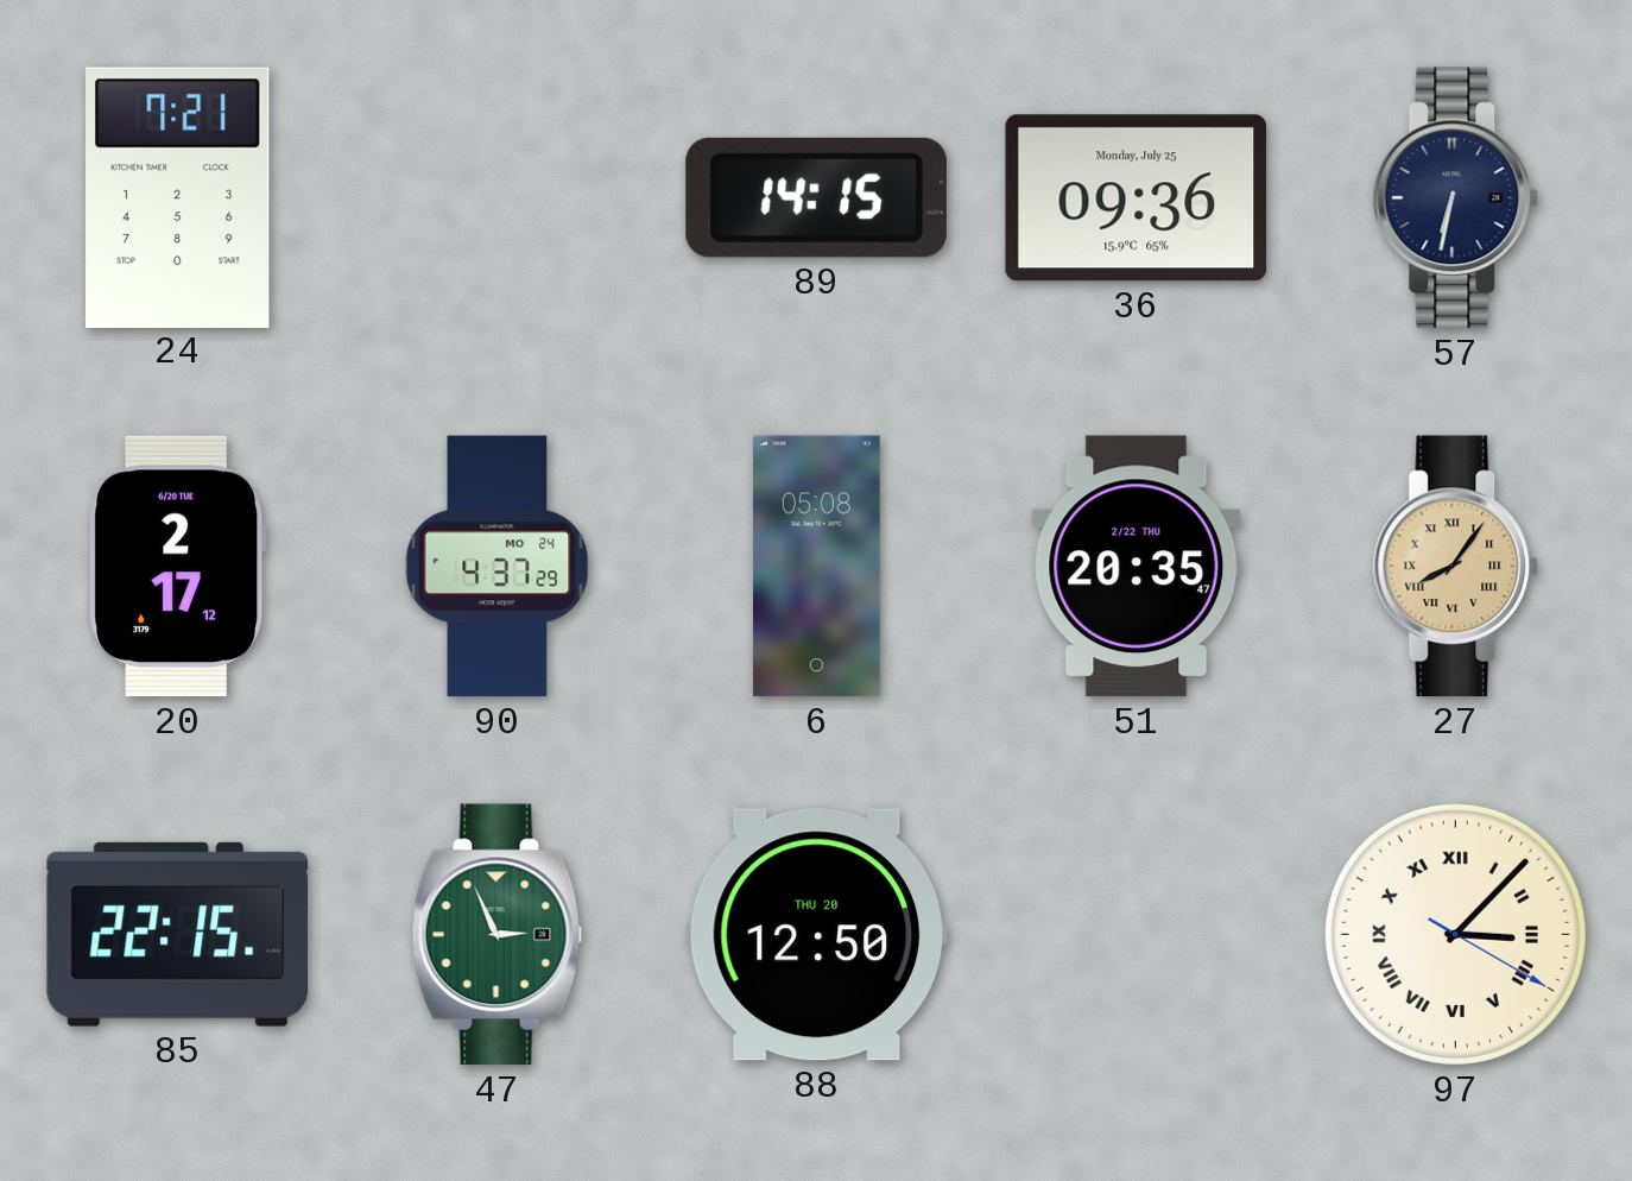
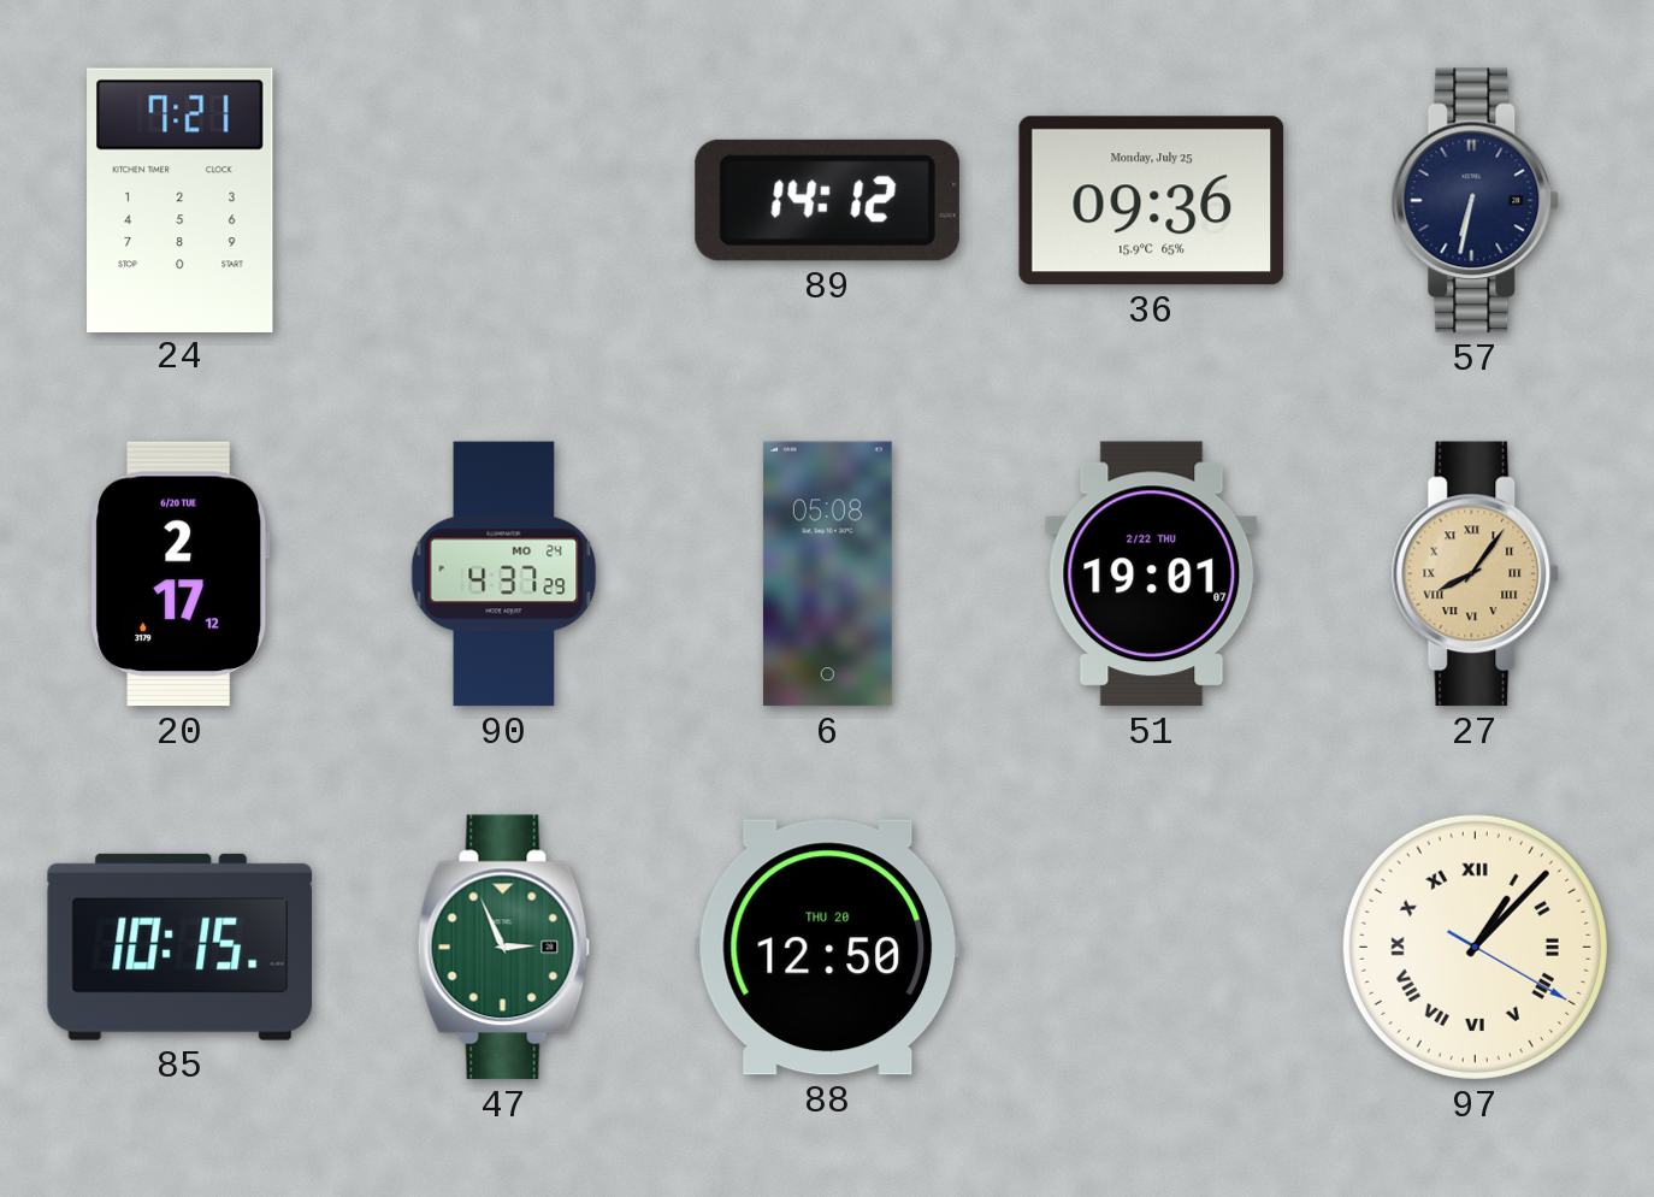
89: 14:15 -> 14:12
51: 20:35 -> 19:01
85: 22:15 -> 10:15
97: 3:07 -> 1:07
